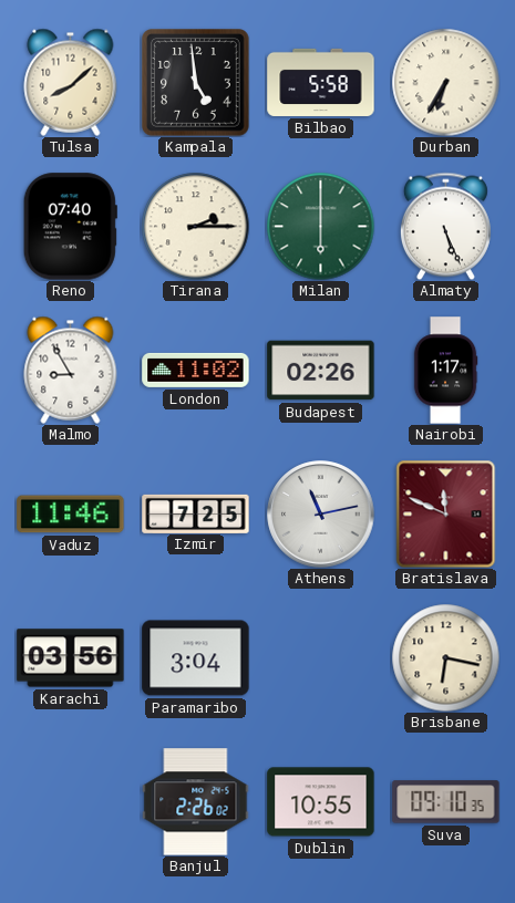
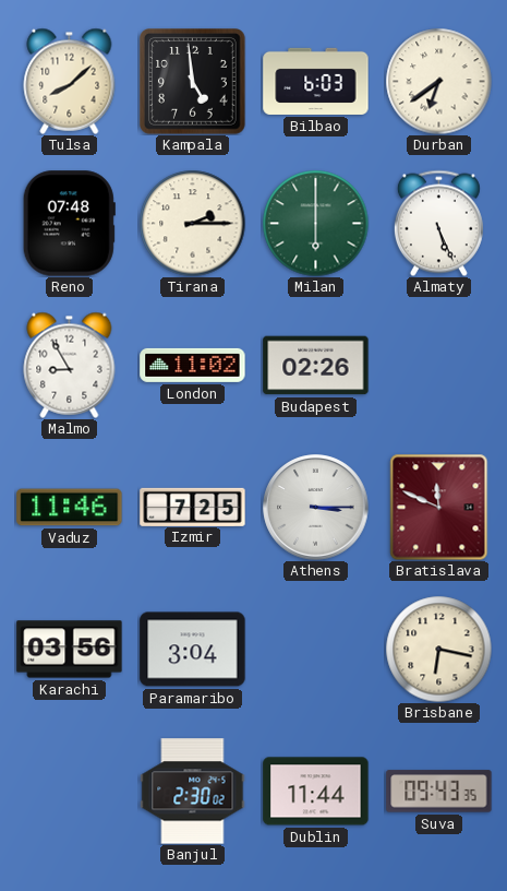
Bilbao: 5:58 -> 6:03
Durban: 6:35 -> 6:39
Reno: 07:40 -> 07:48
Nairobi: 1:17 -> none
Athens: 11:13 -> 3:15
Banjul: 2:26 -> 2:30
Dublin: 10:55 -> 11:44
Suva: 09:10 -> 09:43
